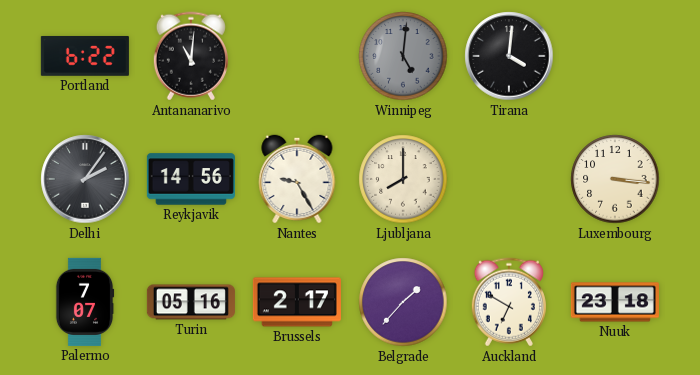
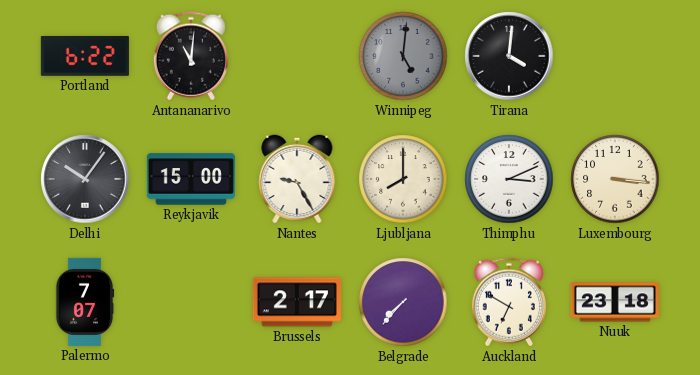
Delhi: 2:06 -> 10:06
Reykjavik: 14:56 -> 15:00
Thimphu: none -> 3:11
Turin: 05:16 -> none
Belgrade: 1:37 -> 7:37
